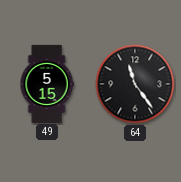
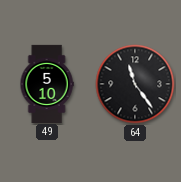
49: 5:15 -> 5:10
